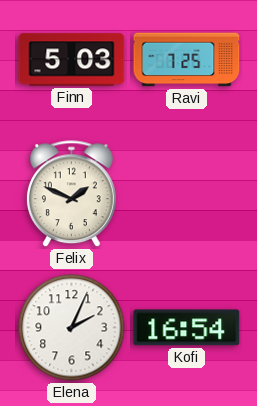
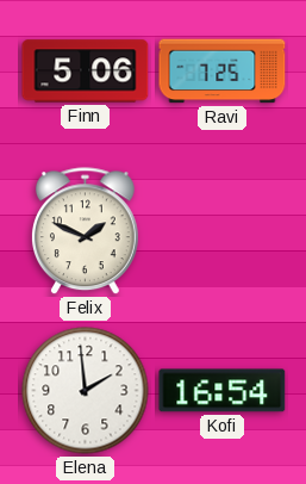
Finn: 5:03 -> 5:06
Elena: 2:04 -> 1:59
